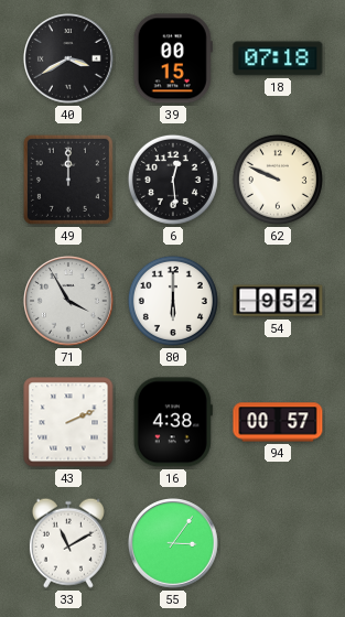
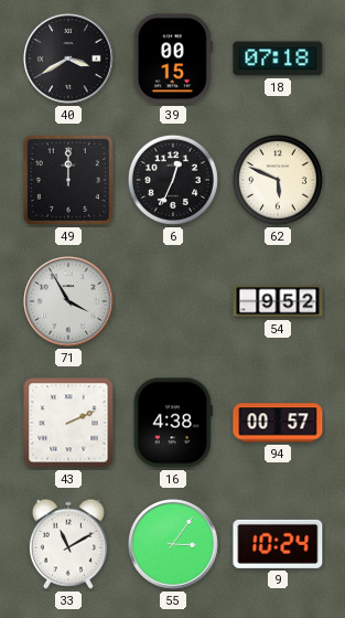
6: 12:29 -> 12:34
62: 9:49 -> 5:49
80: 6:00 -> none
9: none -> 10:24
